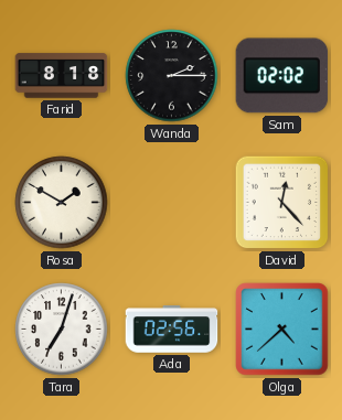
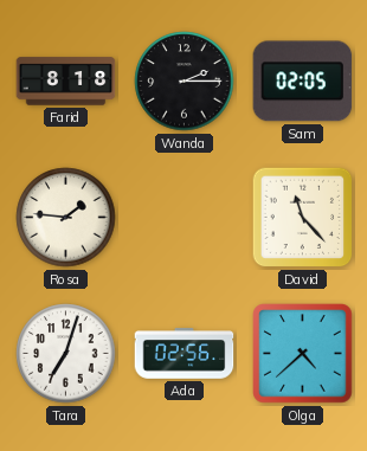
Sam: 02:02 -> 02:05
Rosa: 1:50 -> 1:46
David: 12:23 -> 11:23
